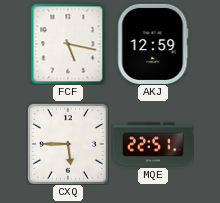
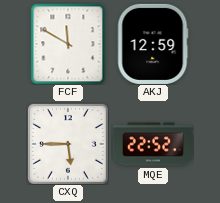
FCF: 5:17 -> 11:50
MQE: 22:51 -> 22:52
